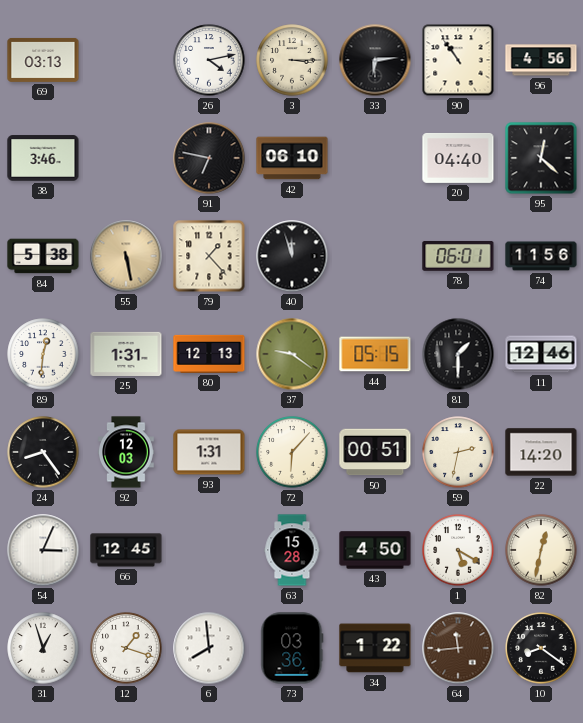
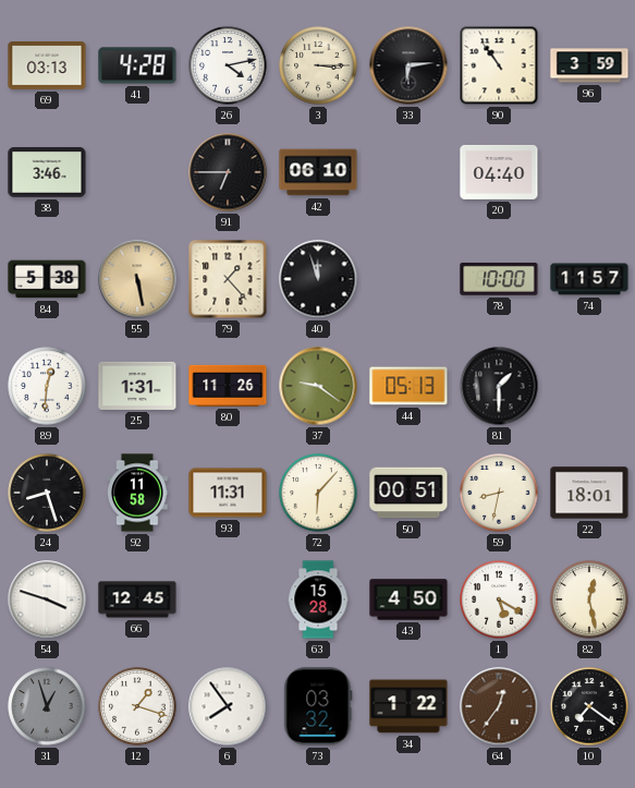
41: none -> 4:28
96: 4:56 -> 3:59
91: 6:47 -> 6:45
95: 12:22 -> none
78: 06:01 -> 10:00
74: 11:56 -> 11:57
80: 12:13 -> 11:26
44: 05:15 -> 05:13
11: 12:46 -> none
24: 8:24 -> 8:27
92: 12:03 -> 11:58
93: 1:31 -> 11:31
59: 2:32 -> 8:32
22: 14:20 -> 18:01
54: 3:04 -> 3:48
82: 12:32 -> 12:28
31 dial: white -> grey
6: 7:59 -> 7:54
73: 03:36 -> 03:32
64: 11:44 -> 12:36
10: 8:21 -> 7:21
